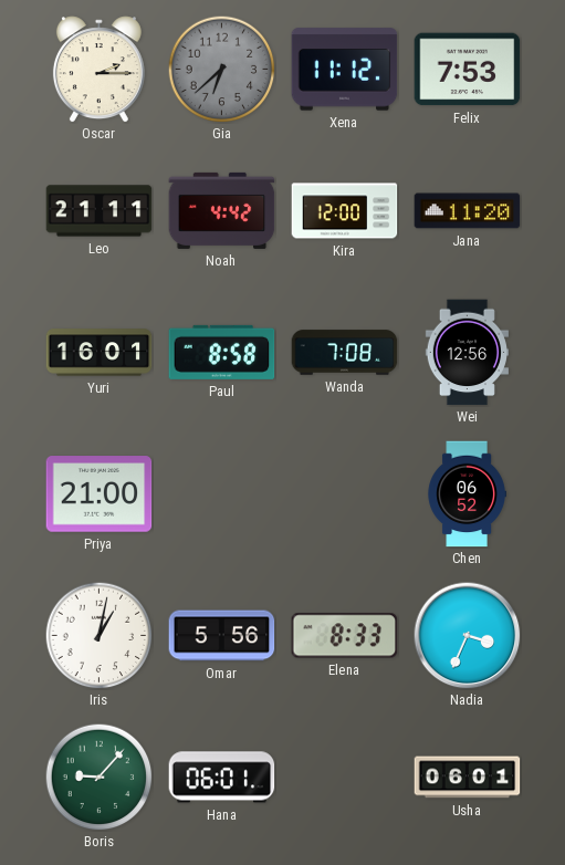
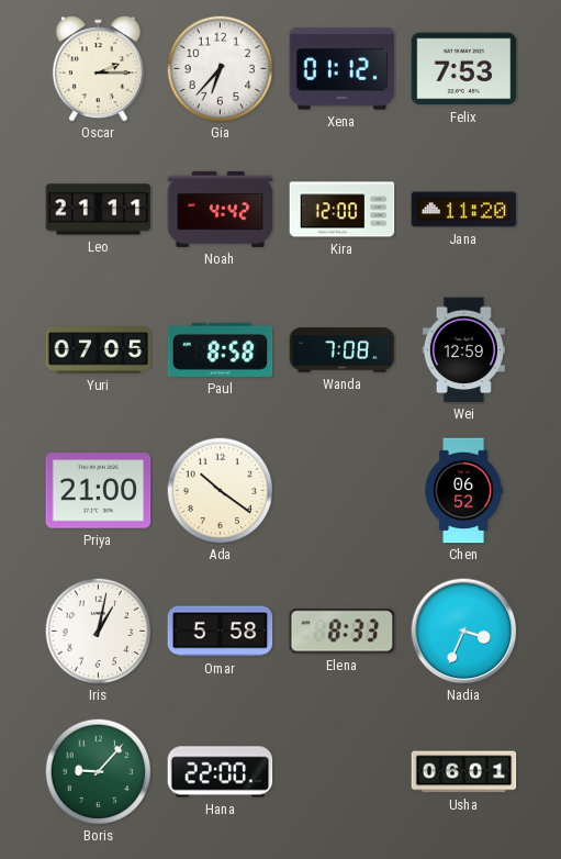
Gia: 6:38 -> 6:37
Gia dial: grey -> white
Xena: 11:12 -> 01:12
Yuri: 16:01 -> 07:05
Wei: 12:56 -> 12:59
Ada: none -> 10:21
Omar: 5:56 -> 5:58
Hana: 06:01 -> 22:00
